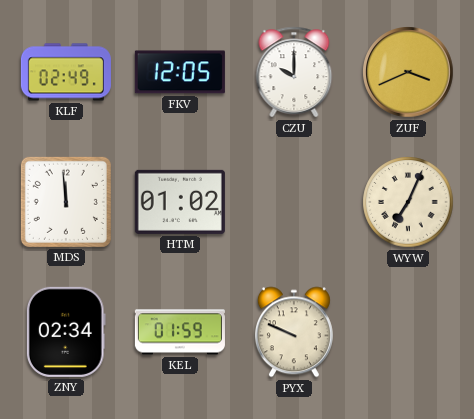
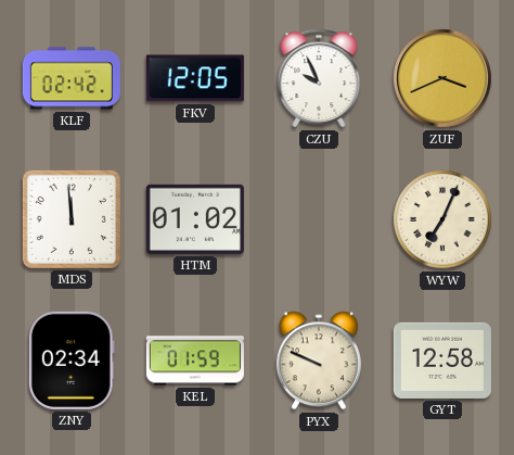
KLF: 02:49 -> 02:42
CZU: 10:00 -> 9:56
GYT: none -> 12:58
